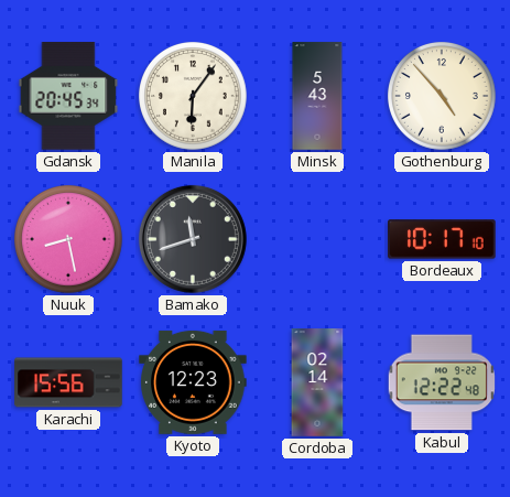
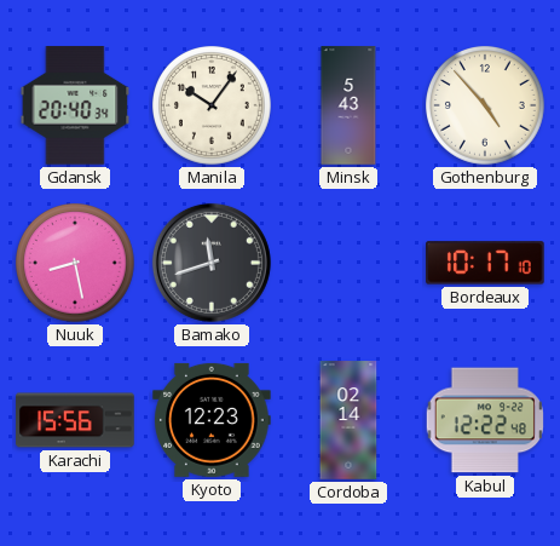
Gdansk: 20:45 -> 20:40
Manila: 6:06 -> 10:06
